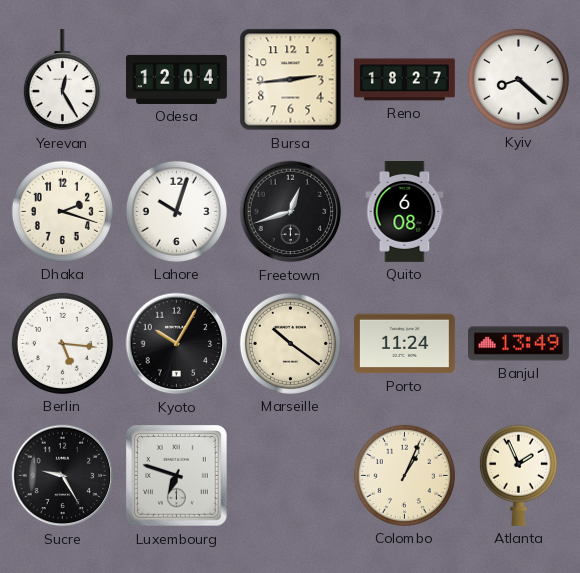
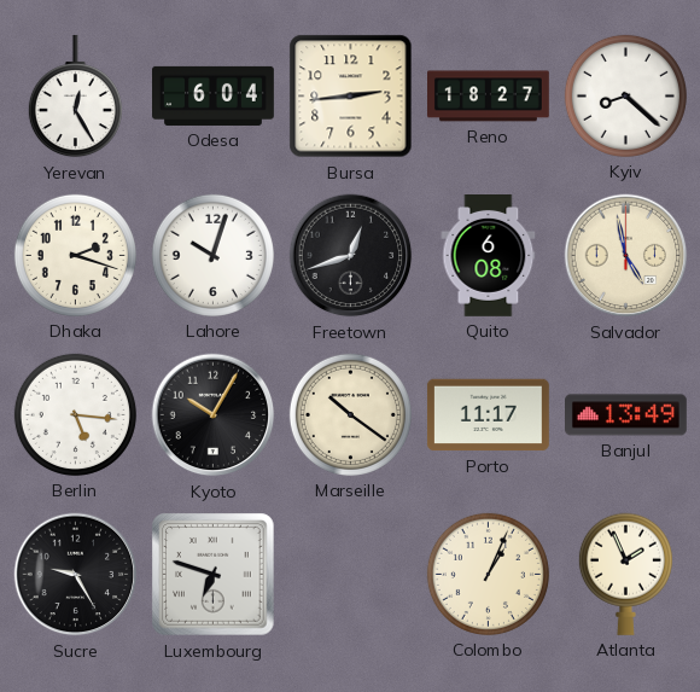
Odesa: 12:04 -> 6:04
Salvador: none -> 4:58
Porto: 11:24 -> 11:17
